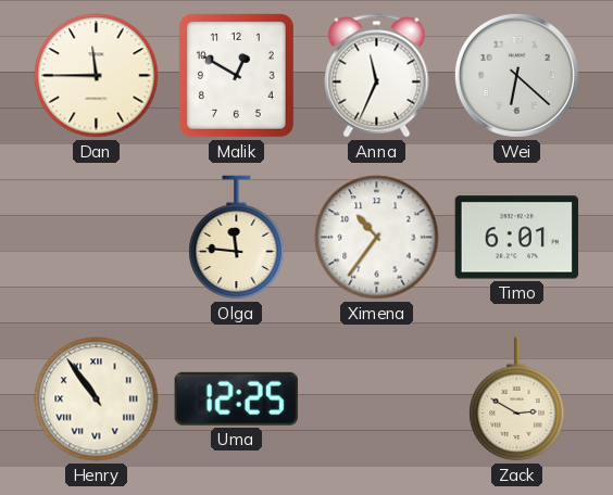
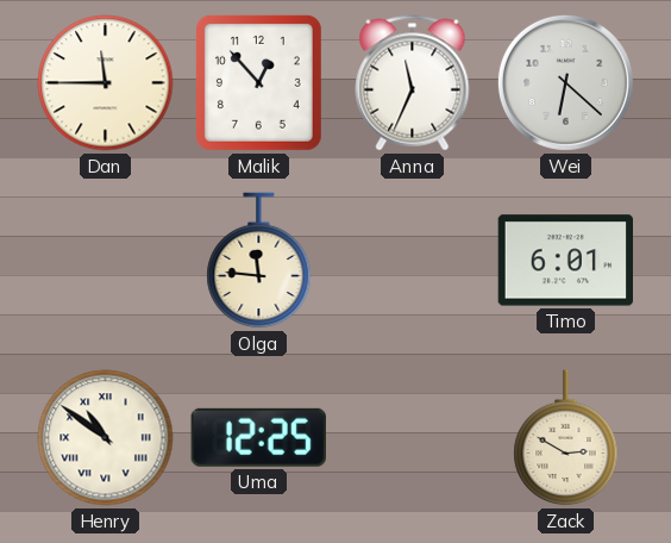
Malik: 12:50 -> 12:53
Ximena: 10:36 -> none
Henry: 10:54 -> 10:51
